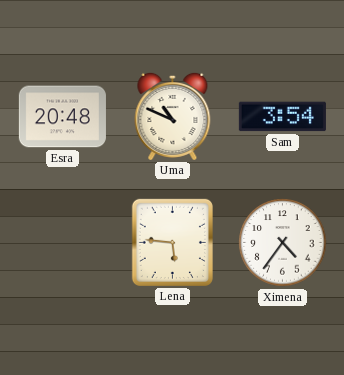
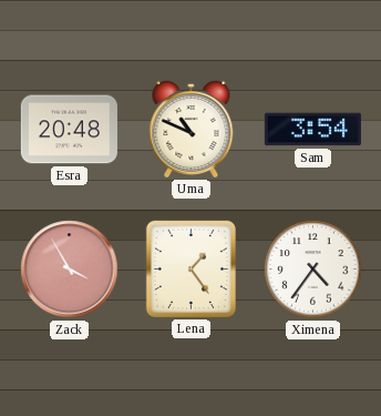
Zack: none -> 3:55
Lena: 5:46 -> 1:24
